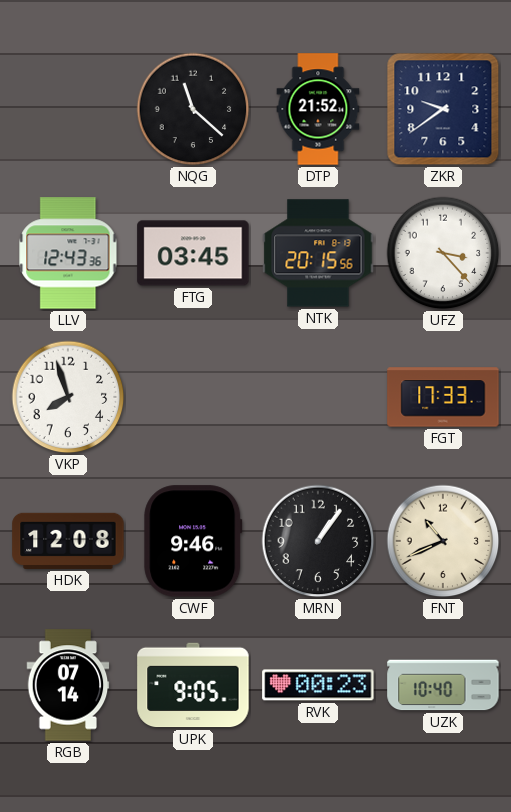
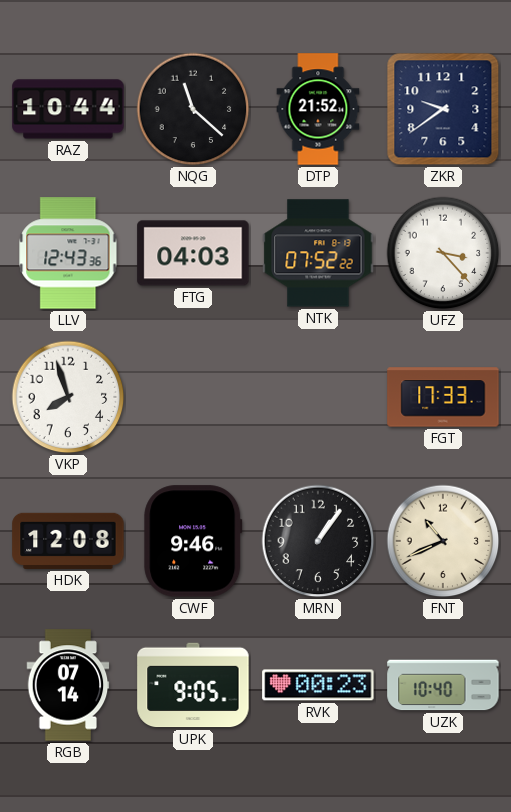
RAZ: none -> 10:44
FTG: 03:45 -> 04:03
NTK: 20:15 -> 07:52
